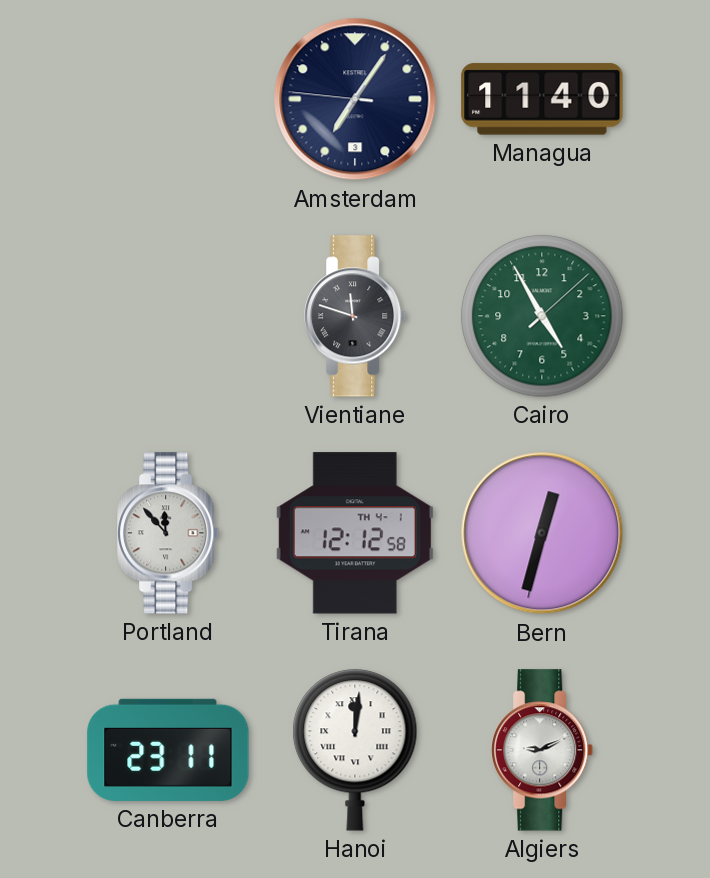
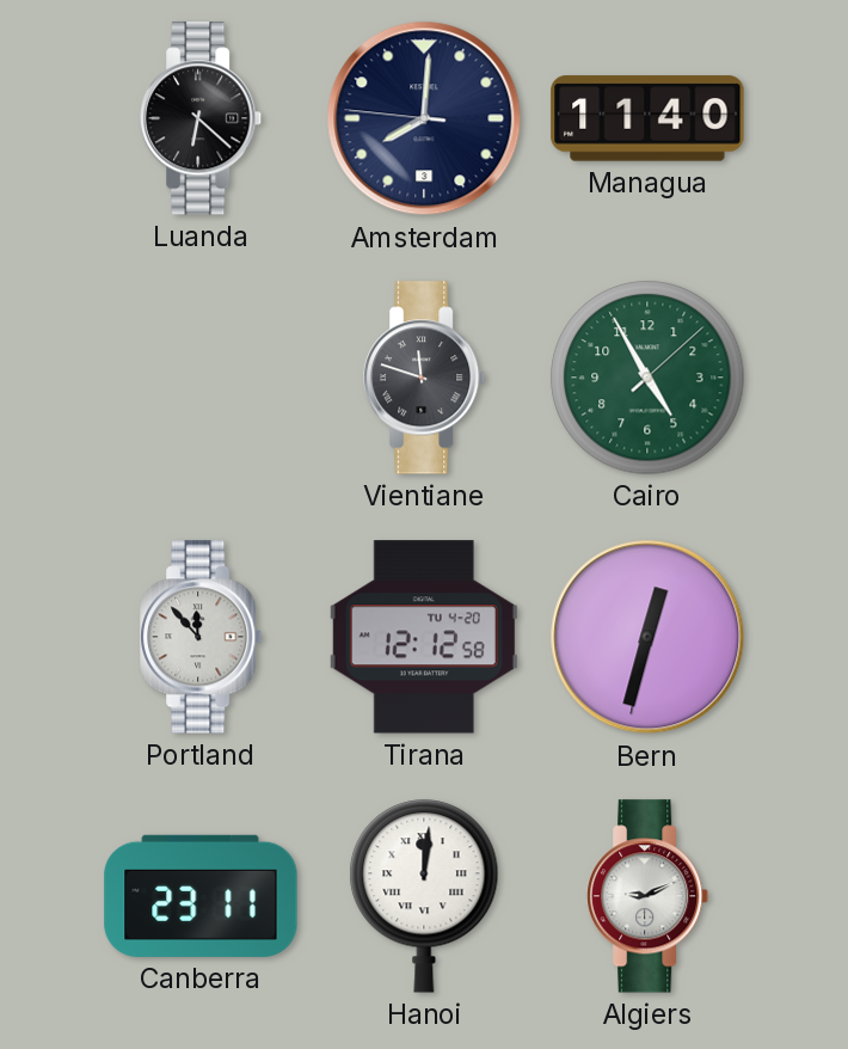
Luanda: none -> 6:22
Amsterdam: 7:05 -> 8:00
Tirana date: TH 4-1 -> TU 4-20
